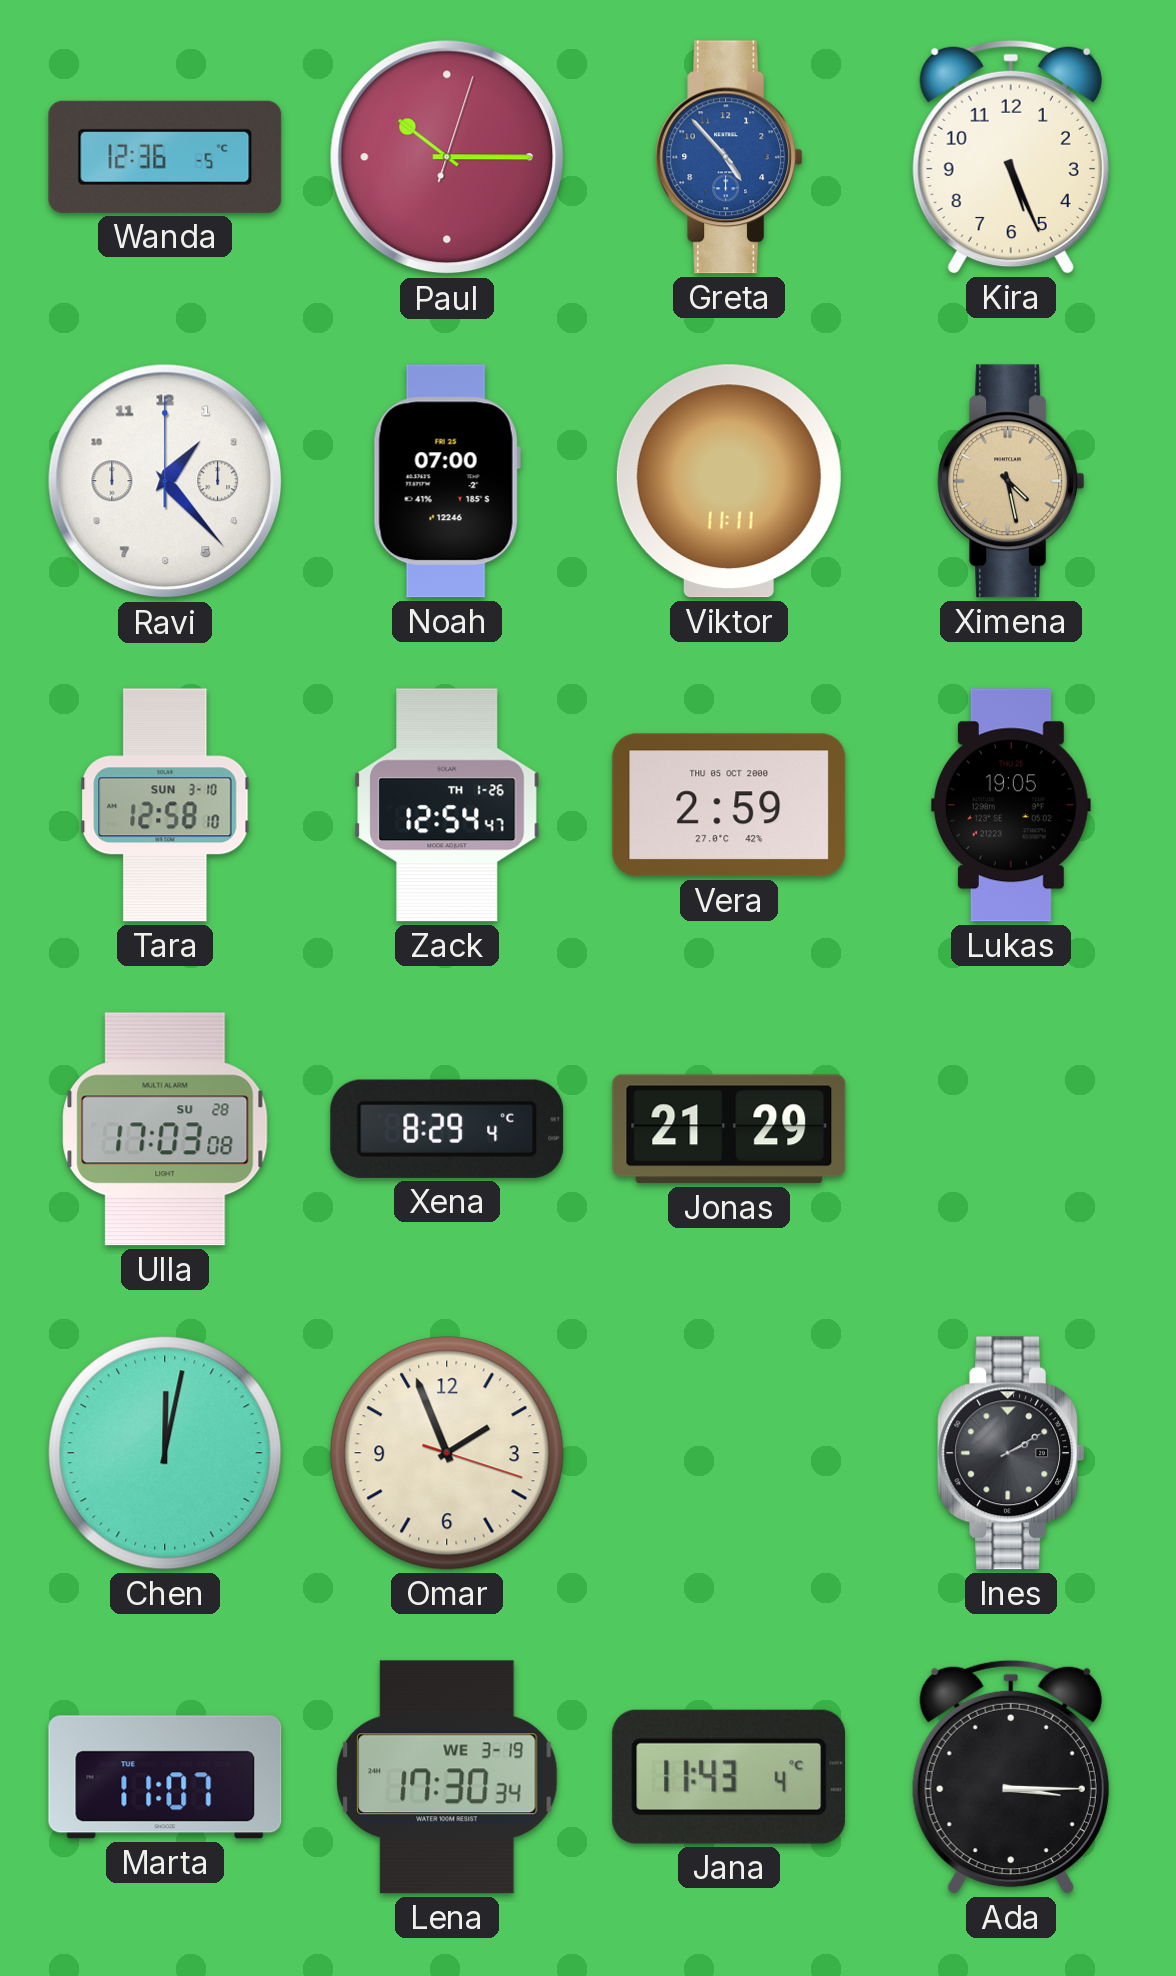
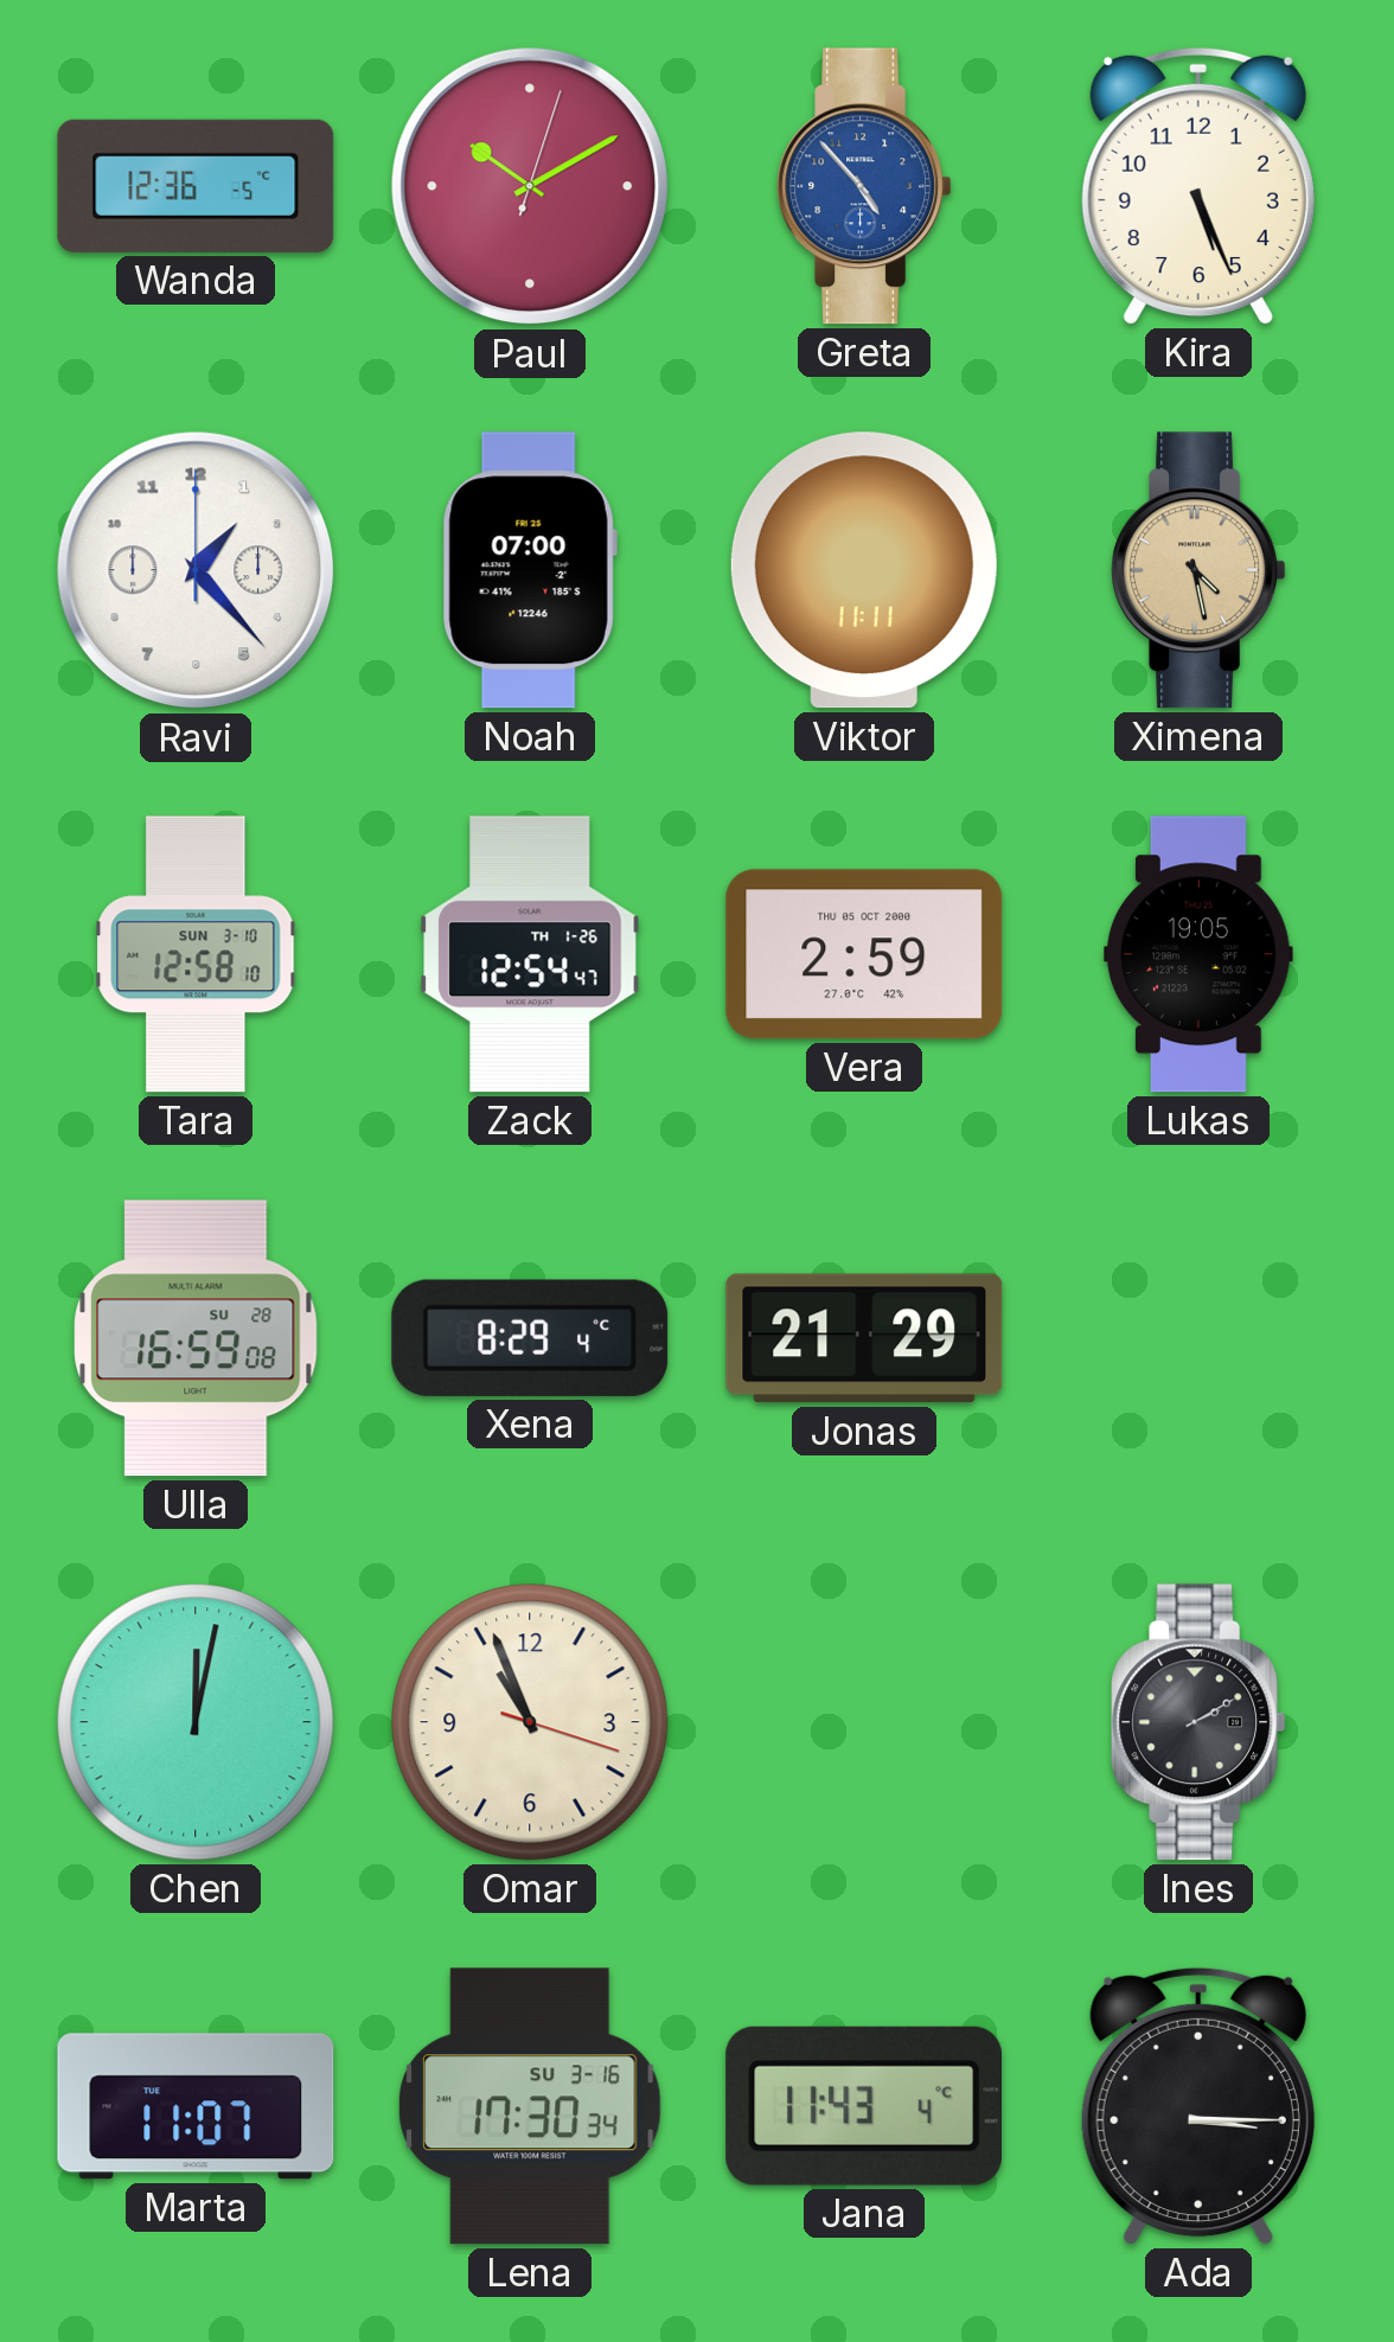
Paul: 10:15 -> 10:10
Ulla: 17:03 -> 16:59
Omar: 1:56 -> 10:56
Lena date: WE 3-19 -> SU 3-16
